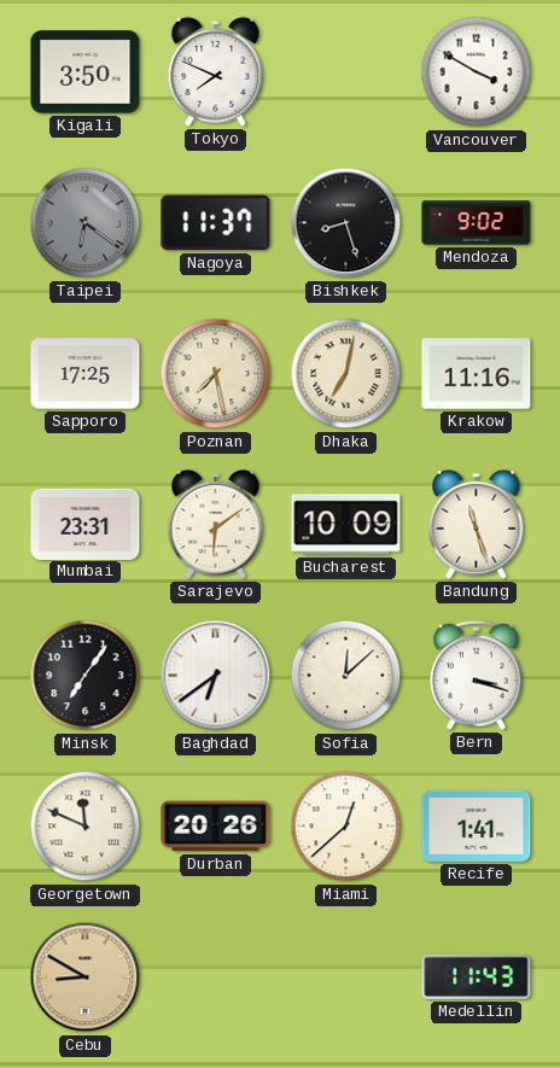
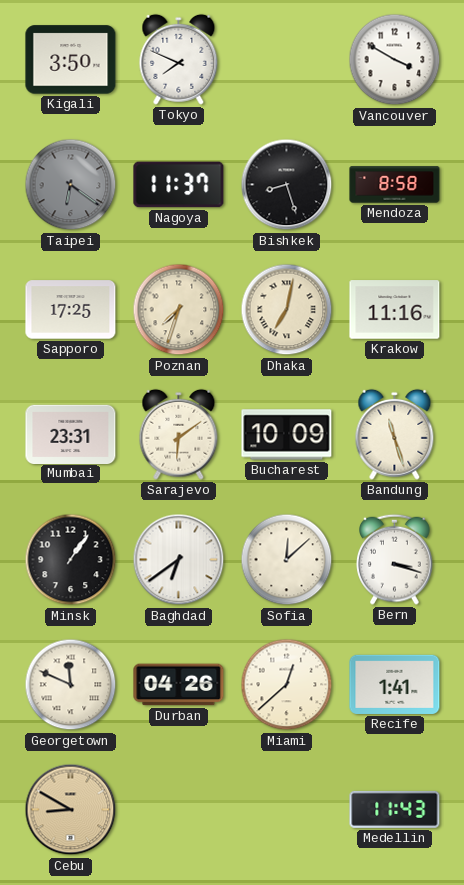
Mendoza: 9:02 -> 8:58
Poznan: 7:28 -> 7:33
Minsk: 7:06 -> 1:06
Durban: 20:26 -> 04:26
